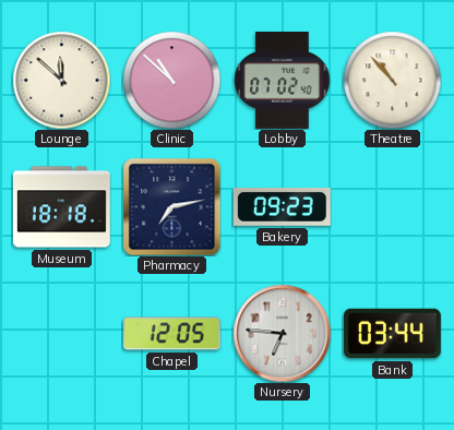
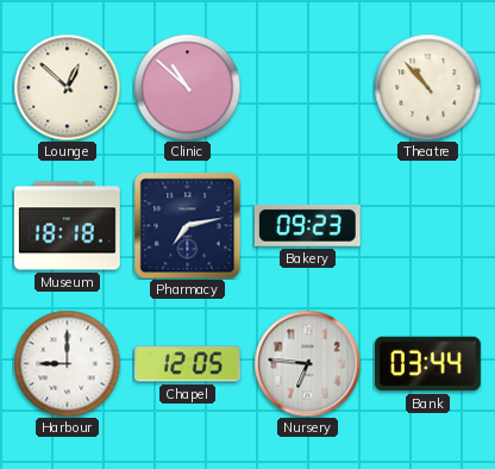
Lounge: 11:52 -> 12:52
Lobby: 07:02 -> none
Harbour: none -> 9:00
